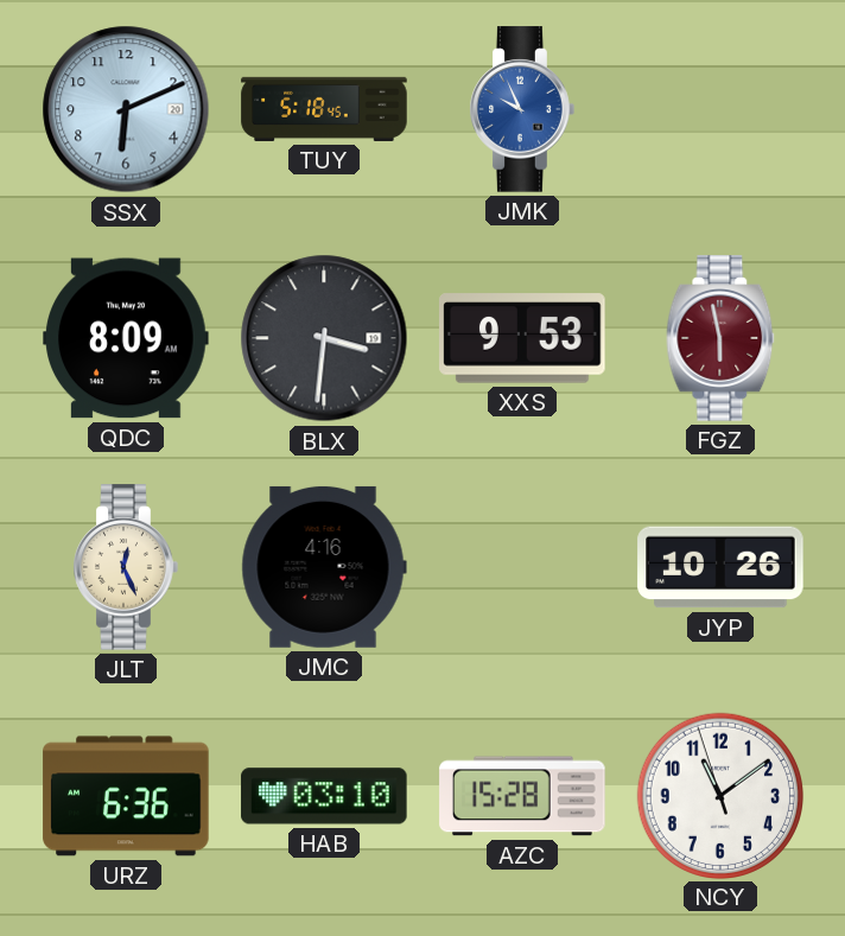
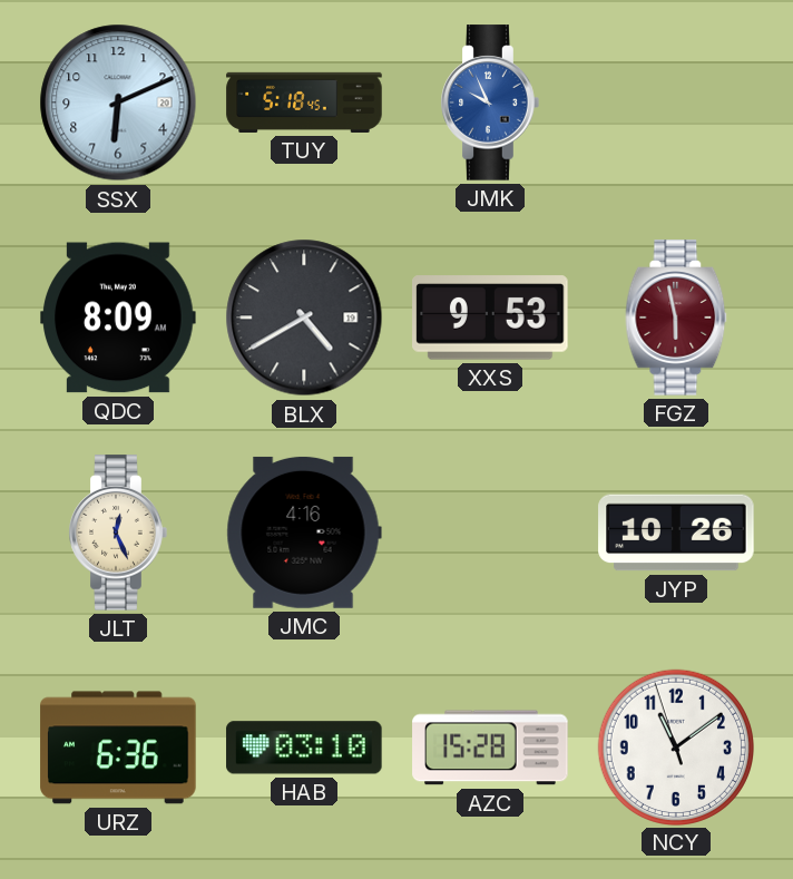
BLX: 3:31 -> 4:40
